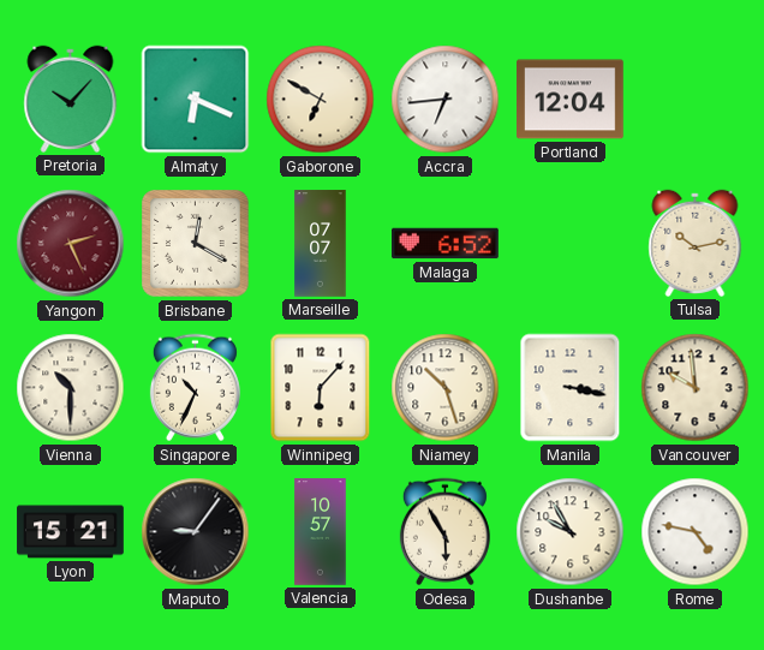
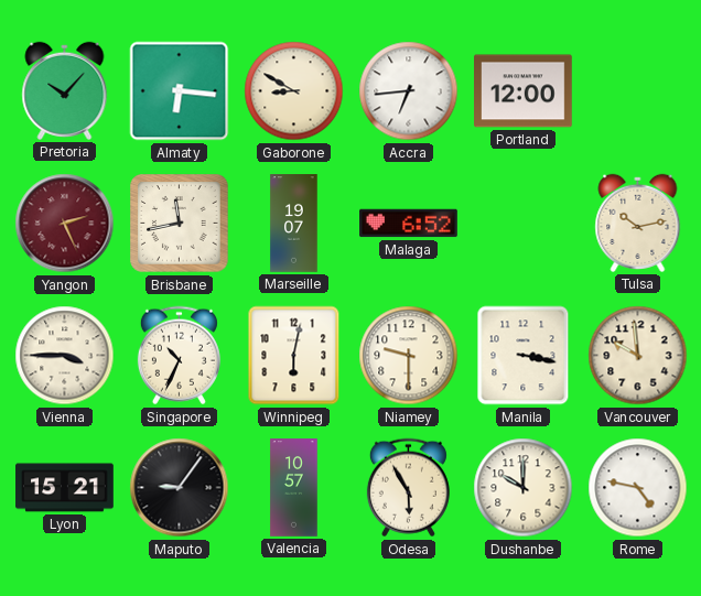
Almaty: 6:19 -> 6:16
Gaborone: 6:50 -> 8:50
Portland: 12:04 -> 12:00
Brisbane: 12:20 -> 11:43
Marseille: 07:07 -> 19:07
Vienna: 10:30 -> 3:45
Winnipeg: 6:07 -> 6:02
Niamey: 10:27 -> 9:30
Dushanbe: 9:55 -> 10:00
